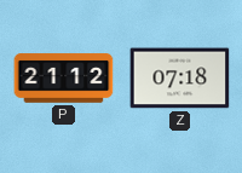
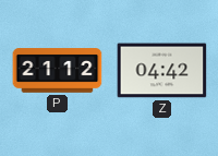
Z: 07:18 -> 04:42
